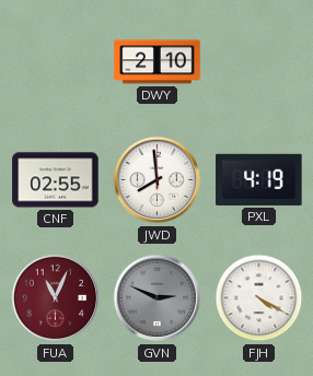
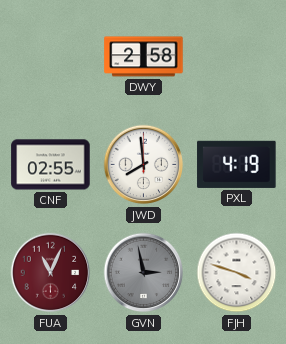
DWY: 2:10 -> 2:58
GVN: 2:49 -> 2:58
FJH: 4:20 -> 3:48
